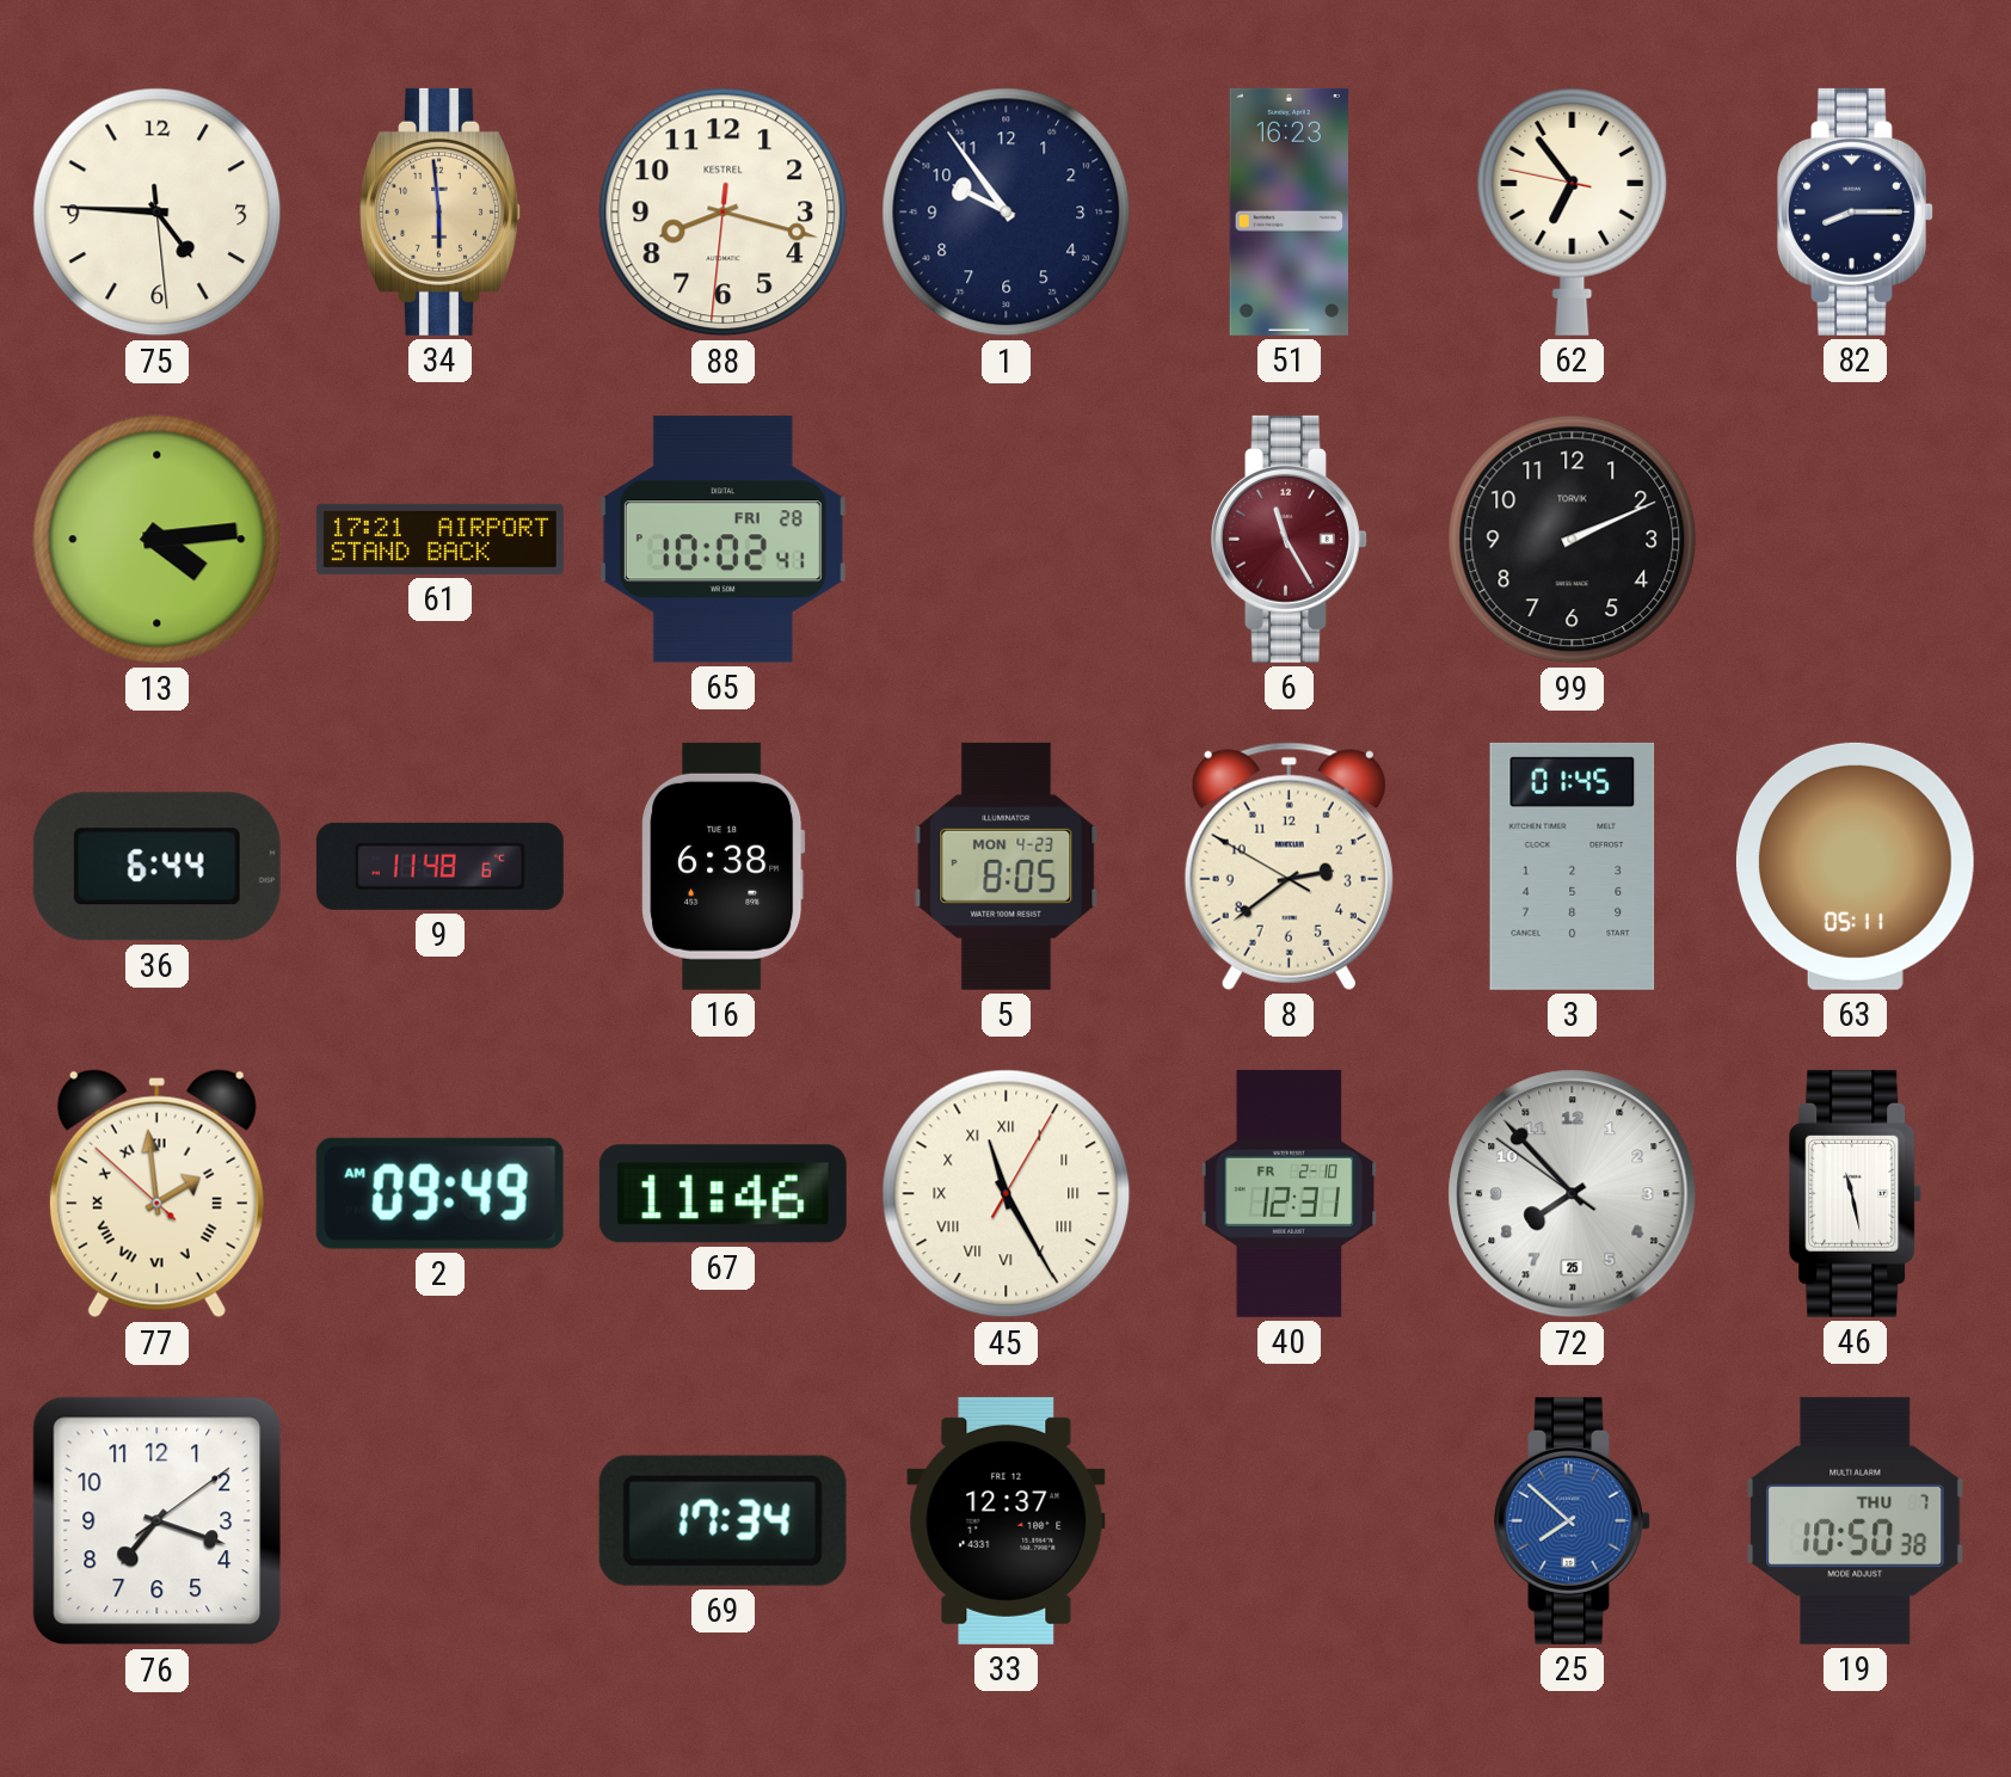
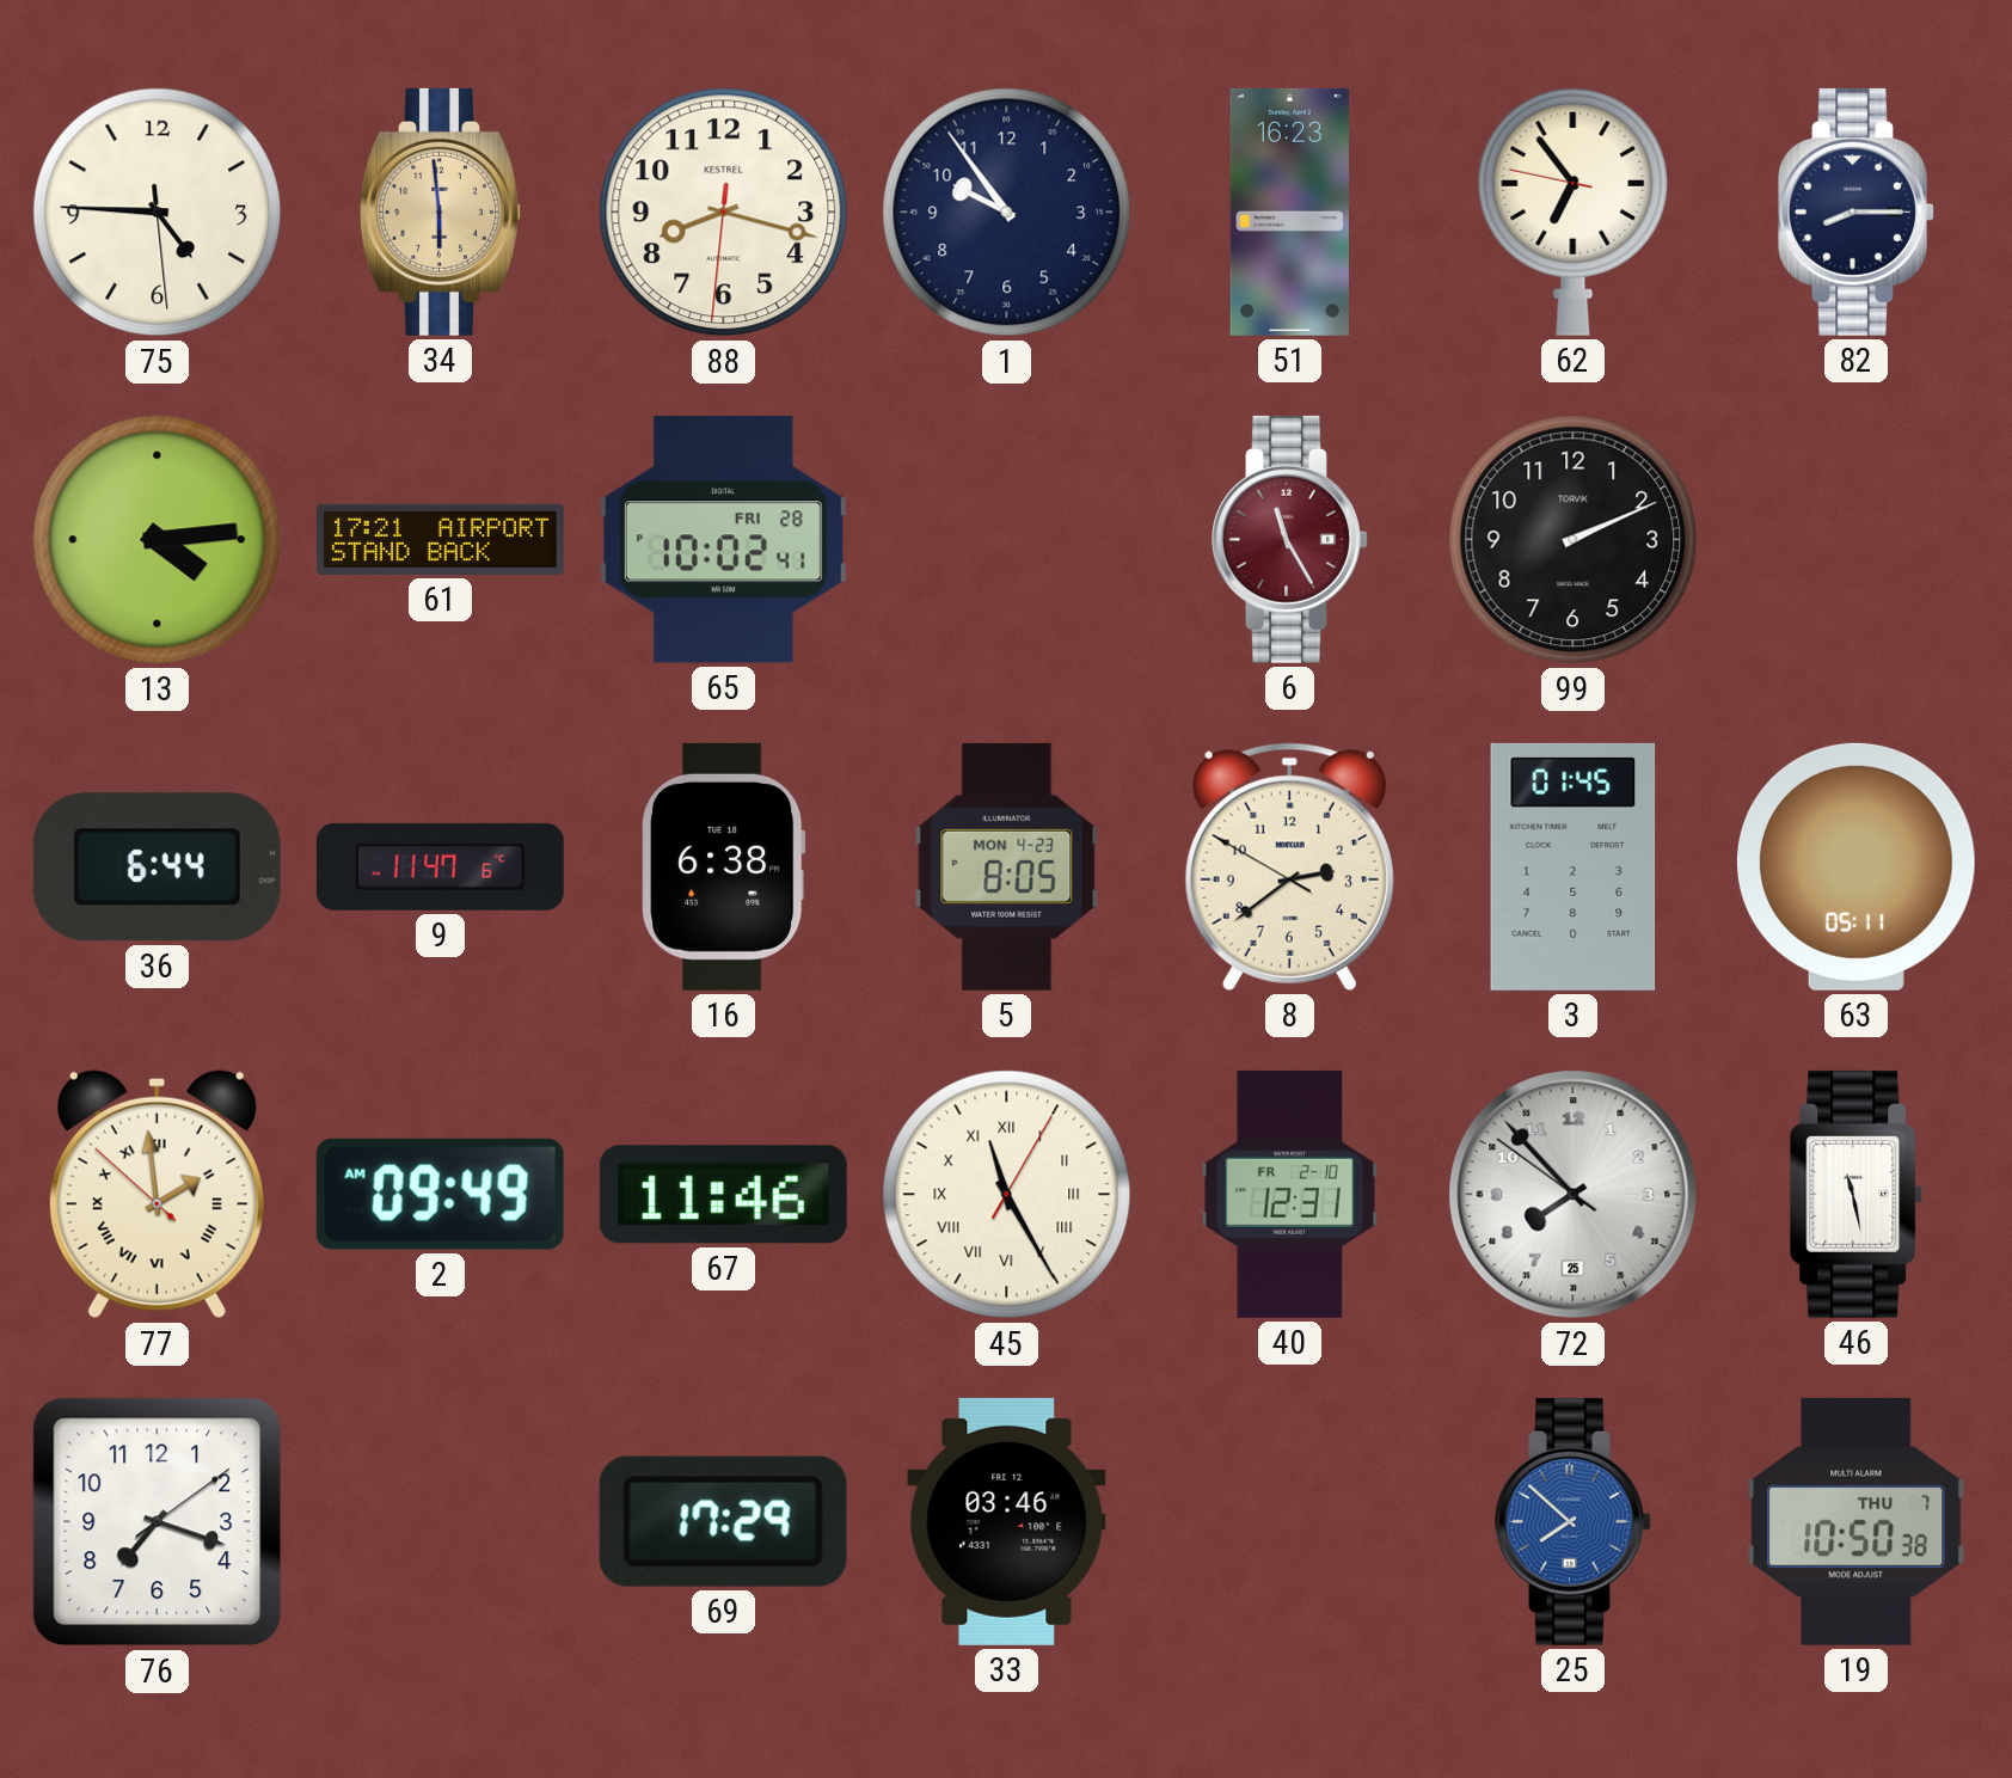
9: 11:48 -> 11:47
69: 17:34 -> 17:29
33: 12:37 -> 03:46
